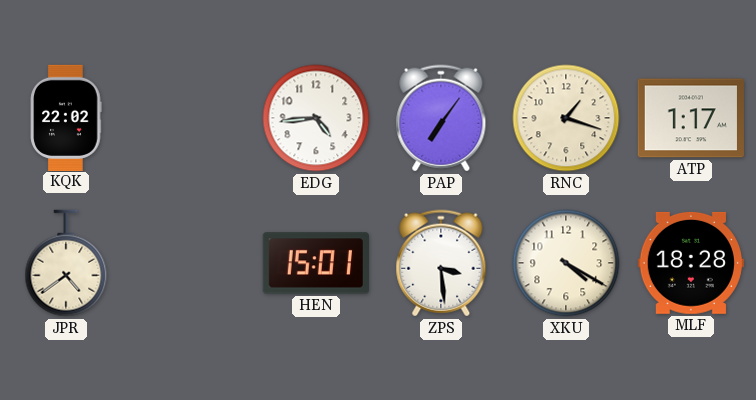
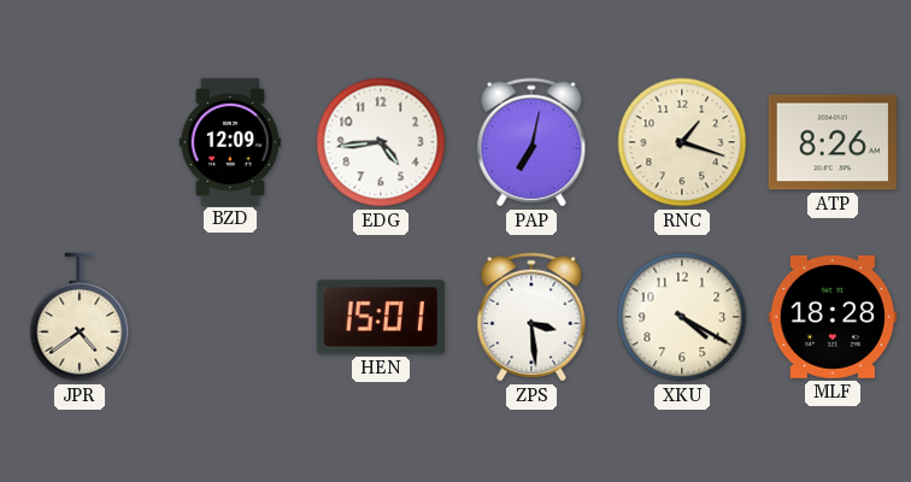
KQK: 22:02 -> none
BZD: none -> 12:09
PAP: 7:06 -> 7:02
ATP: 1:17 -> 8:26
